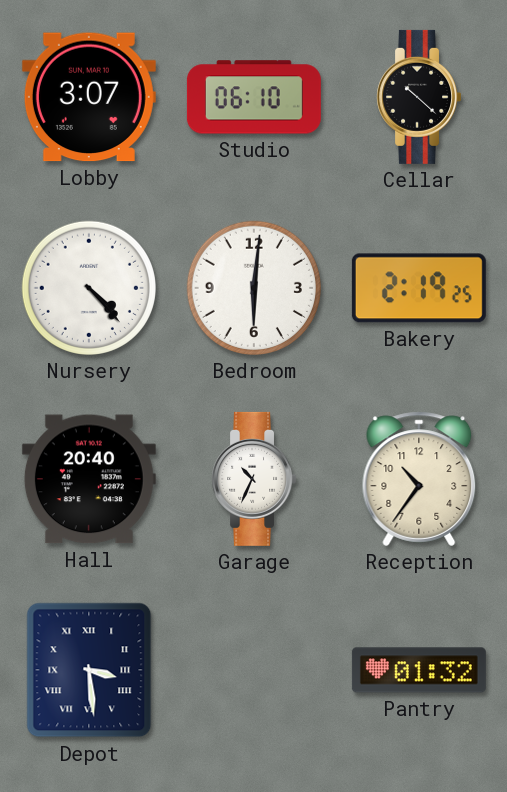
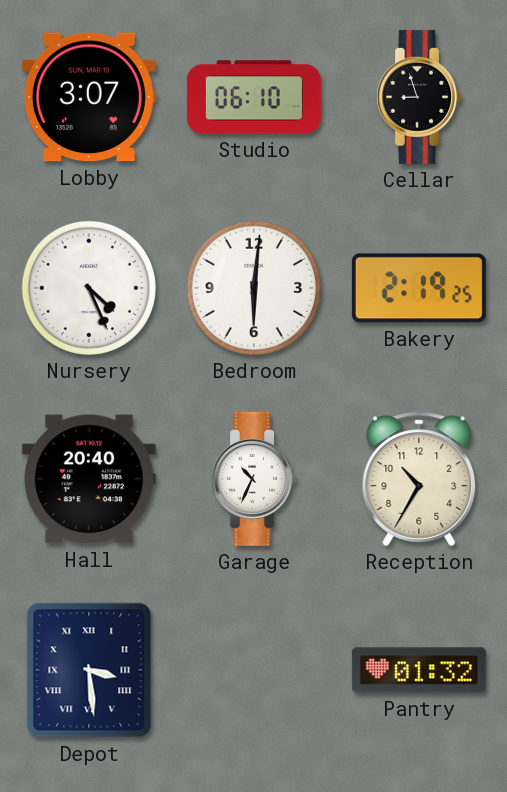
Cellar: 10:22 -> 8:57
Nursery: 4:23 -> 4:26
Reception: 10:36 -> 10:35
